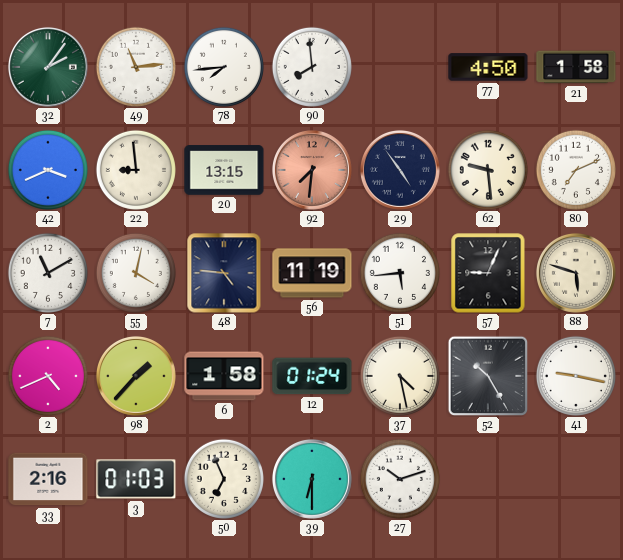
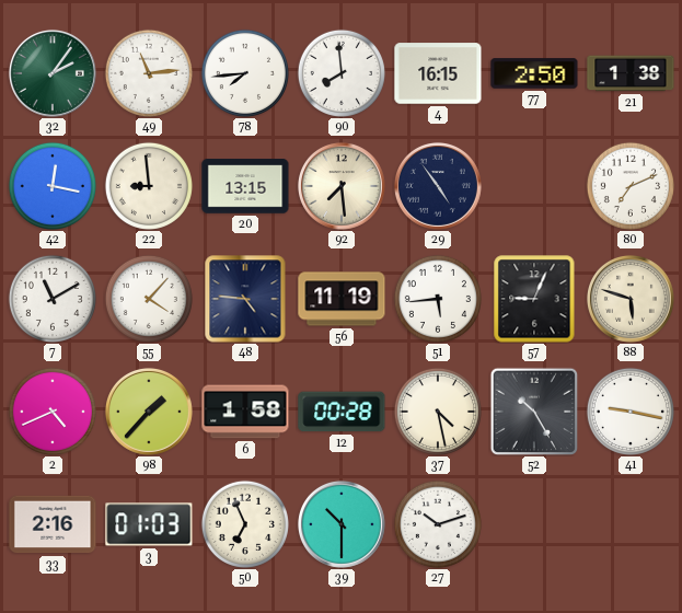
4: none -> 16:15
77: 4:50 -> 2:50
21: 1:58 -> 1:38
42: 3:41 -> 12:17
92: 7:31 -> 7:29
92 dial: salmon -> cream
62: 9:29 -> none
55: 4:02 -> 4:07
12: 01:24 -> 00:28
39: 6:30 -> 10:30
